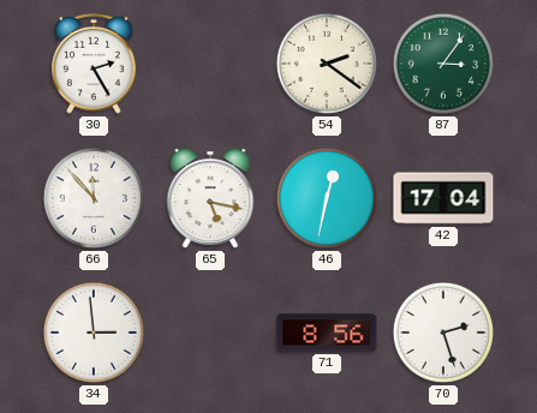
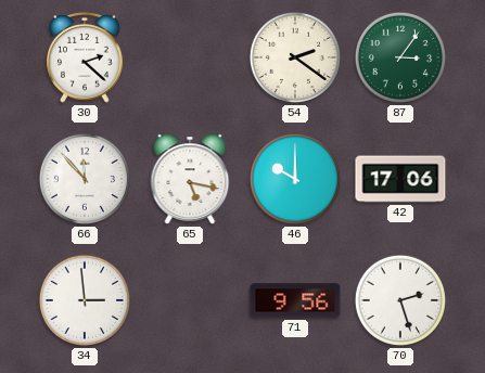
30: 2:25 -> 2:22
46: 12:32 -> 10:00
42: 17:04 -> 17:06
71: 8:56 -> 9:56
